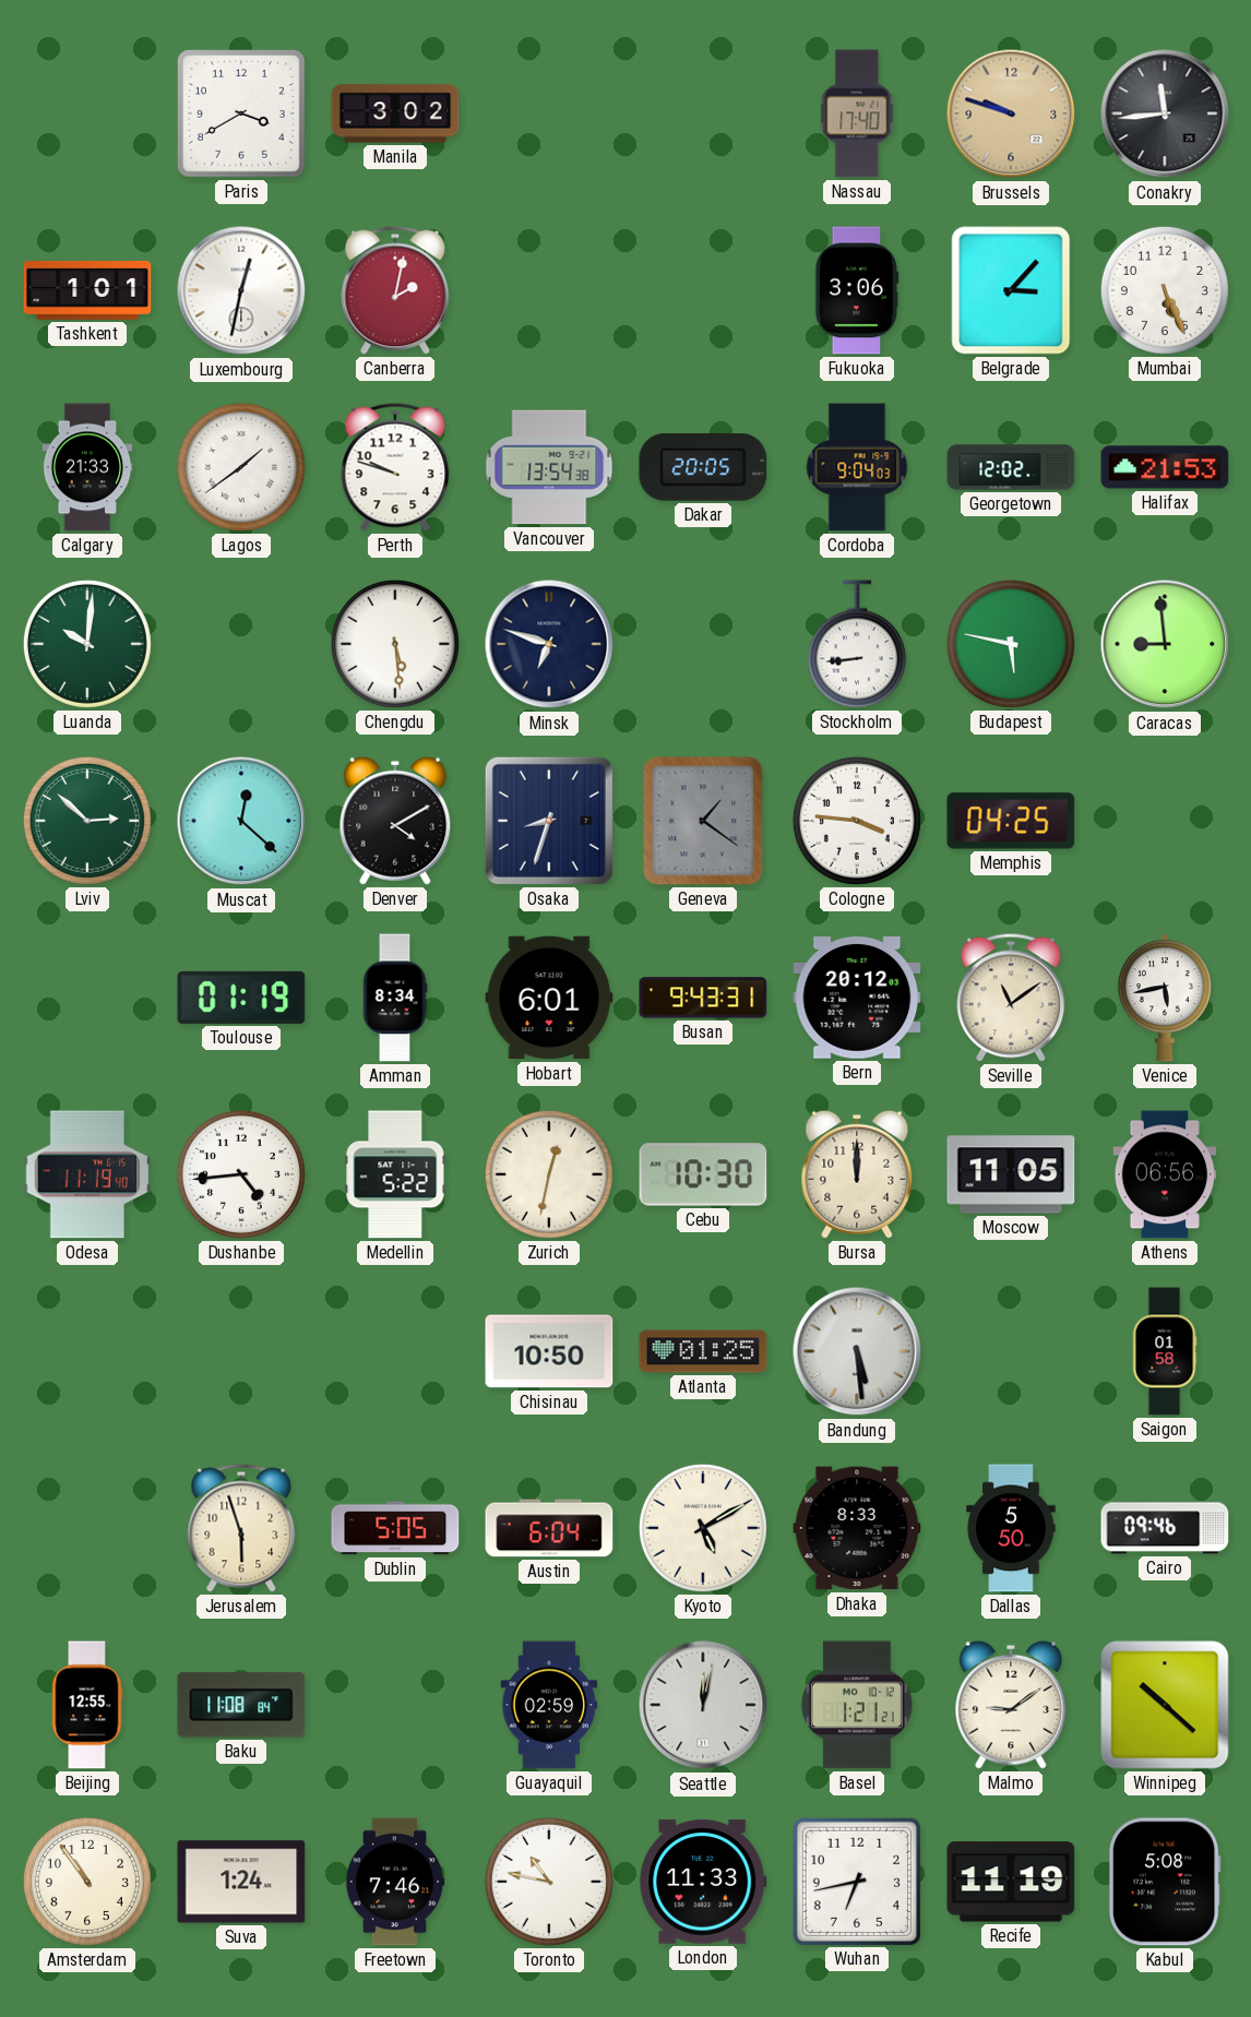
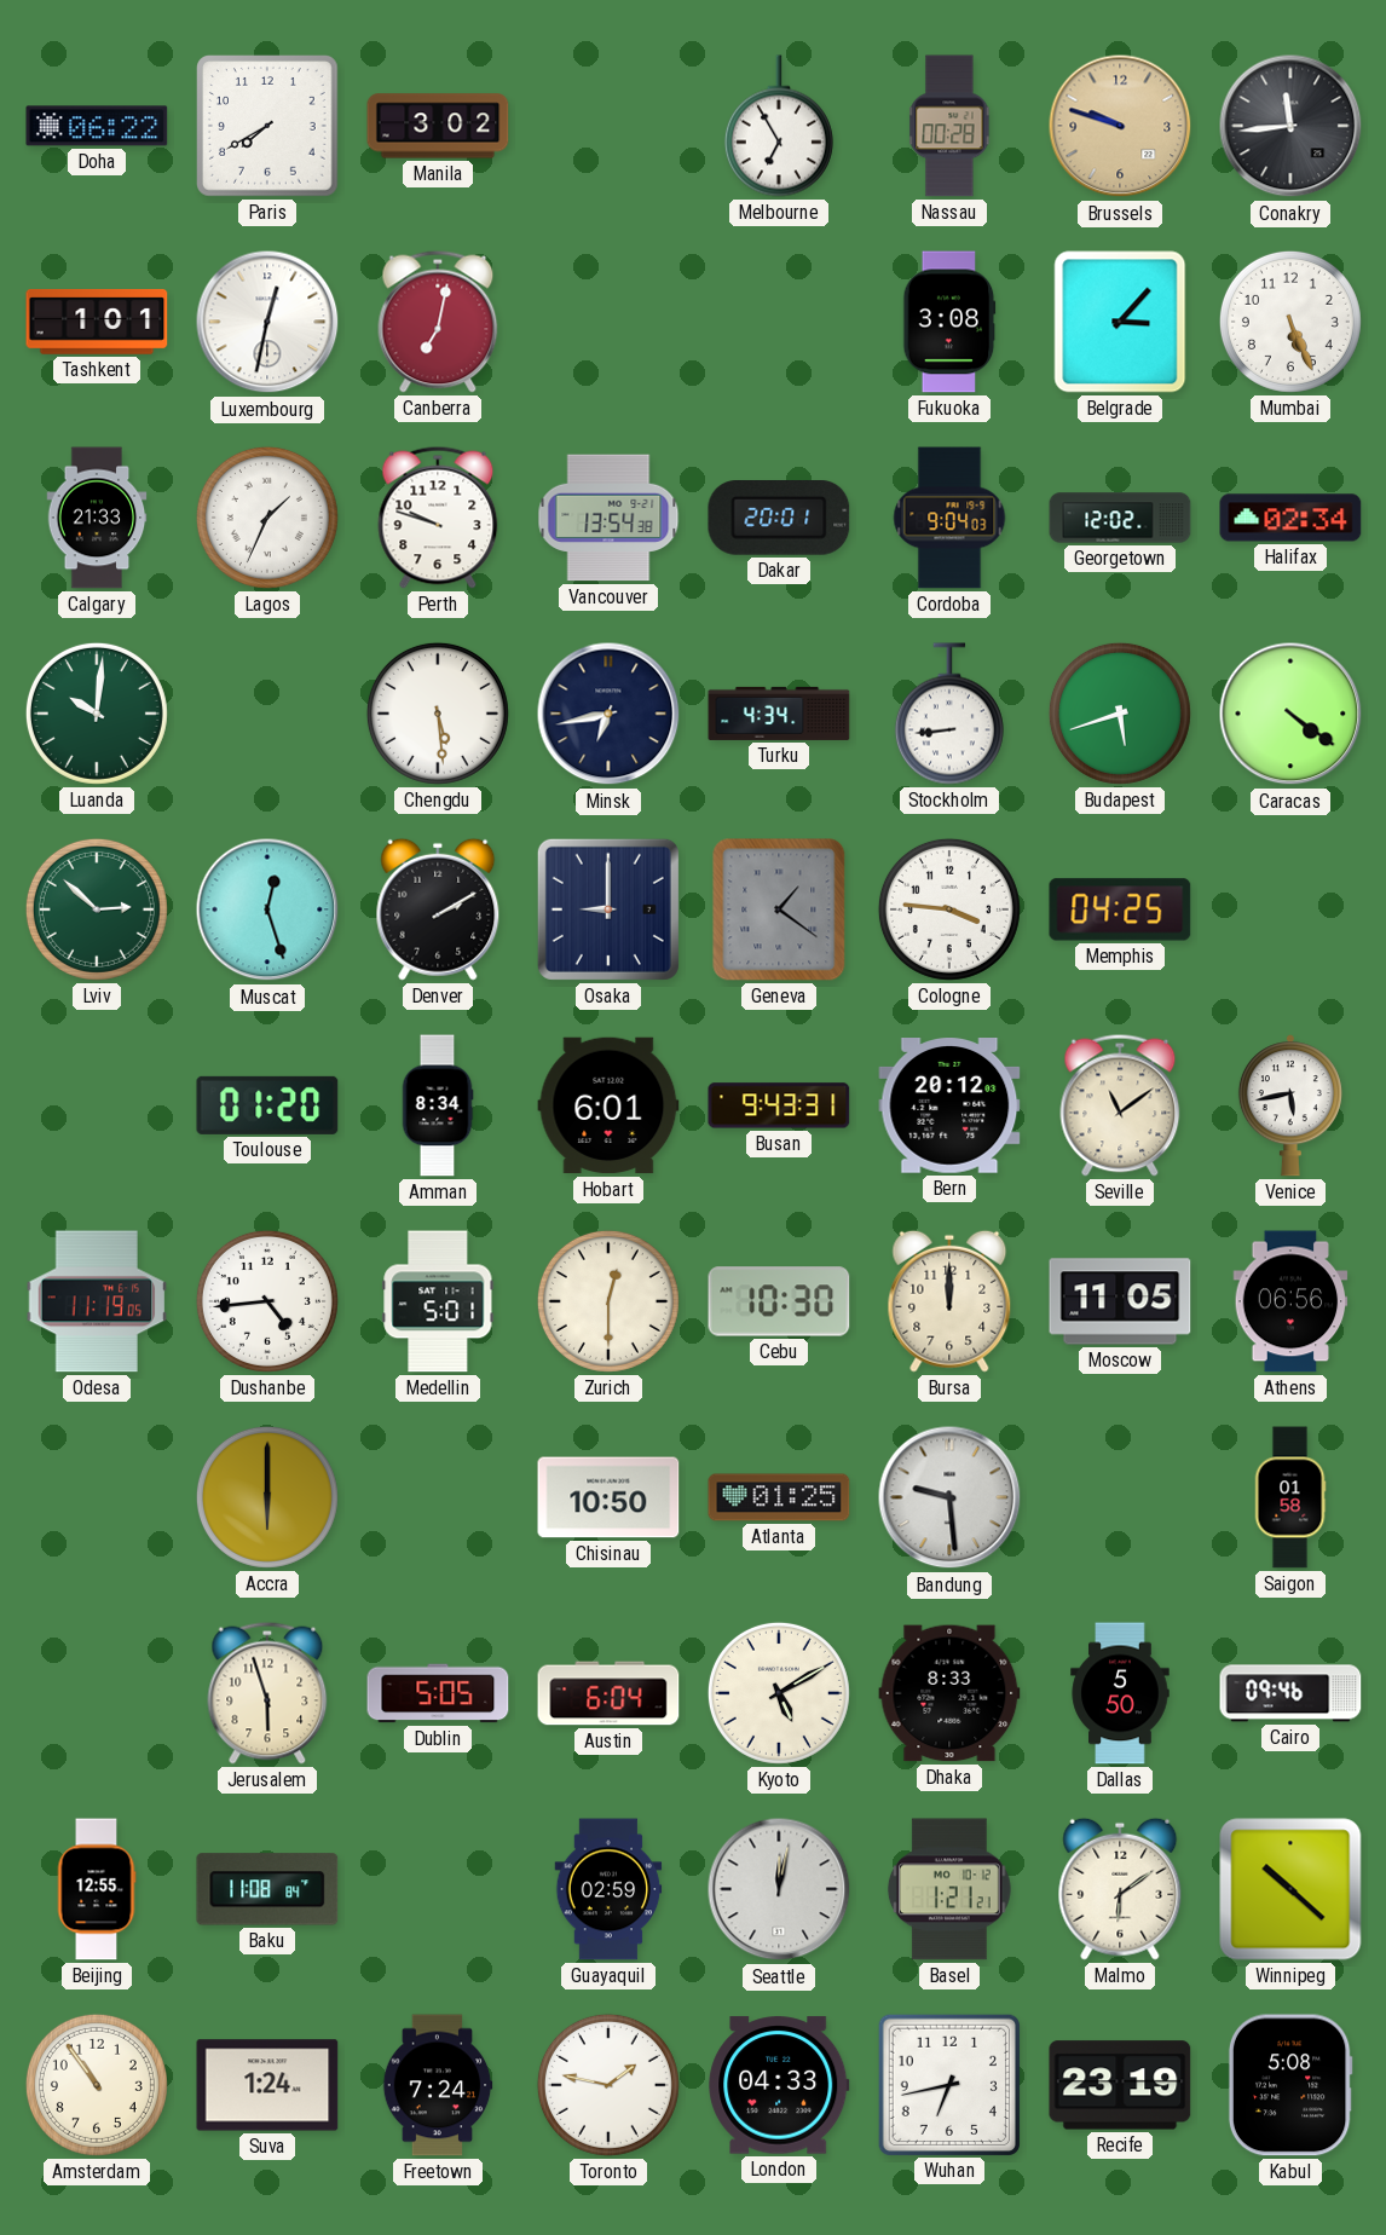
Doha: none -> 06:22
Paris: 3:40 -> 7:40
Melbourne: none -> 6:55
Nassau: 17:40 -> 00:28
Canberra: 2:02 -> 7:02
Fukuoka: 3:06 -> 3:08
Lagos: 1:39 -> 1:34
Dakar: 20:05 -> 20:01
Halifax: 21:53 -> 02:34
Minsk: 6:48 -> 6:43
Turku: none -> 4:34
Budapest: 5:47 -> 5:42
Caracas: 8:59 -> 4:21
Muscat: 12:22 -> 12:27
Denver: 4:10 -> 2:10
Osaka: 8:33 -> 9:00
Toulouse: 01:19 -> 01:20
Odesa: 11:19:40 -> 11:19:05
Medellin: 5:22 -> 5:01
Zurich: 12:32 -> 12:30
Accra: none -> 6:00
Bandung: 5:29 -> 9:29
Malmo: 9:09 -> 6:09
Freetown: 7:46 -> 7:24
Toronto: 10:47 -> 1:47
London: 11:33 -> 04:33
Recife: 11:19 -> 23:19
